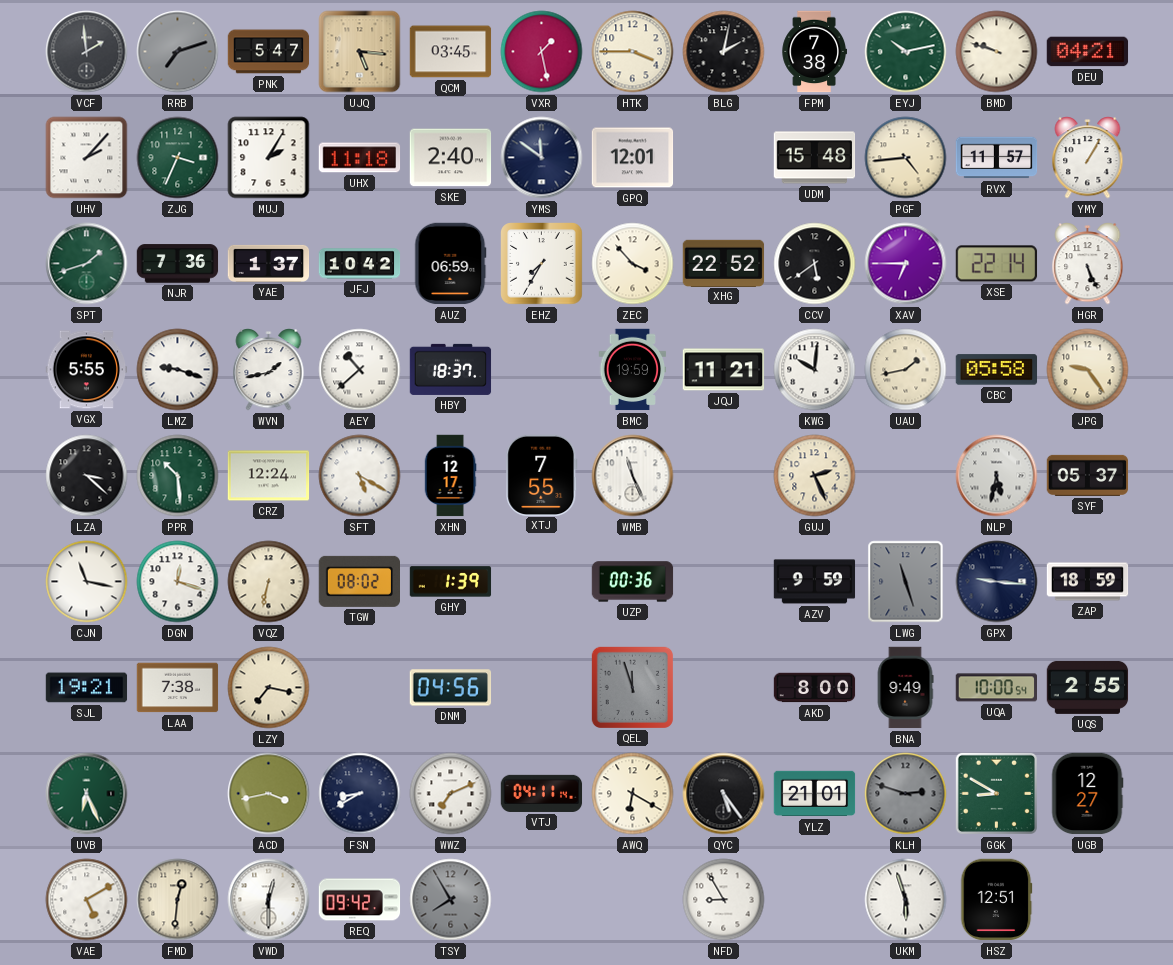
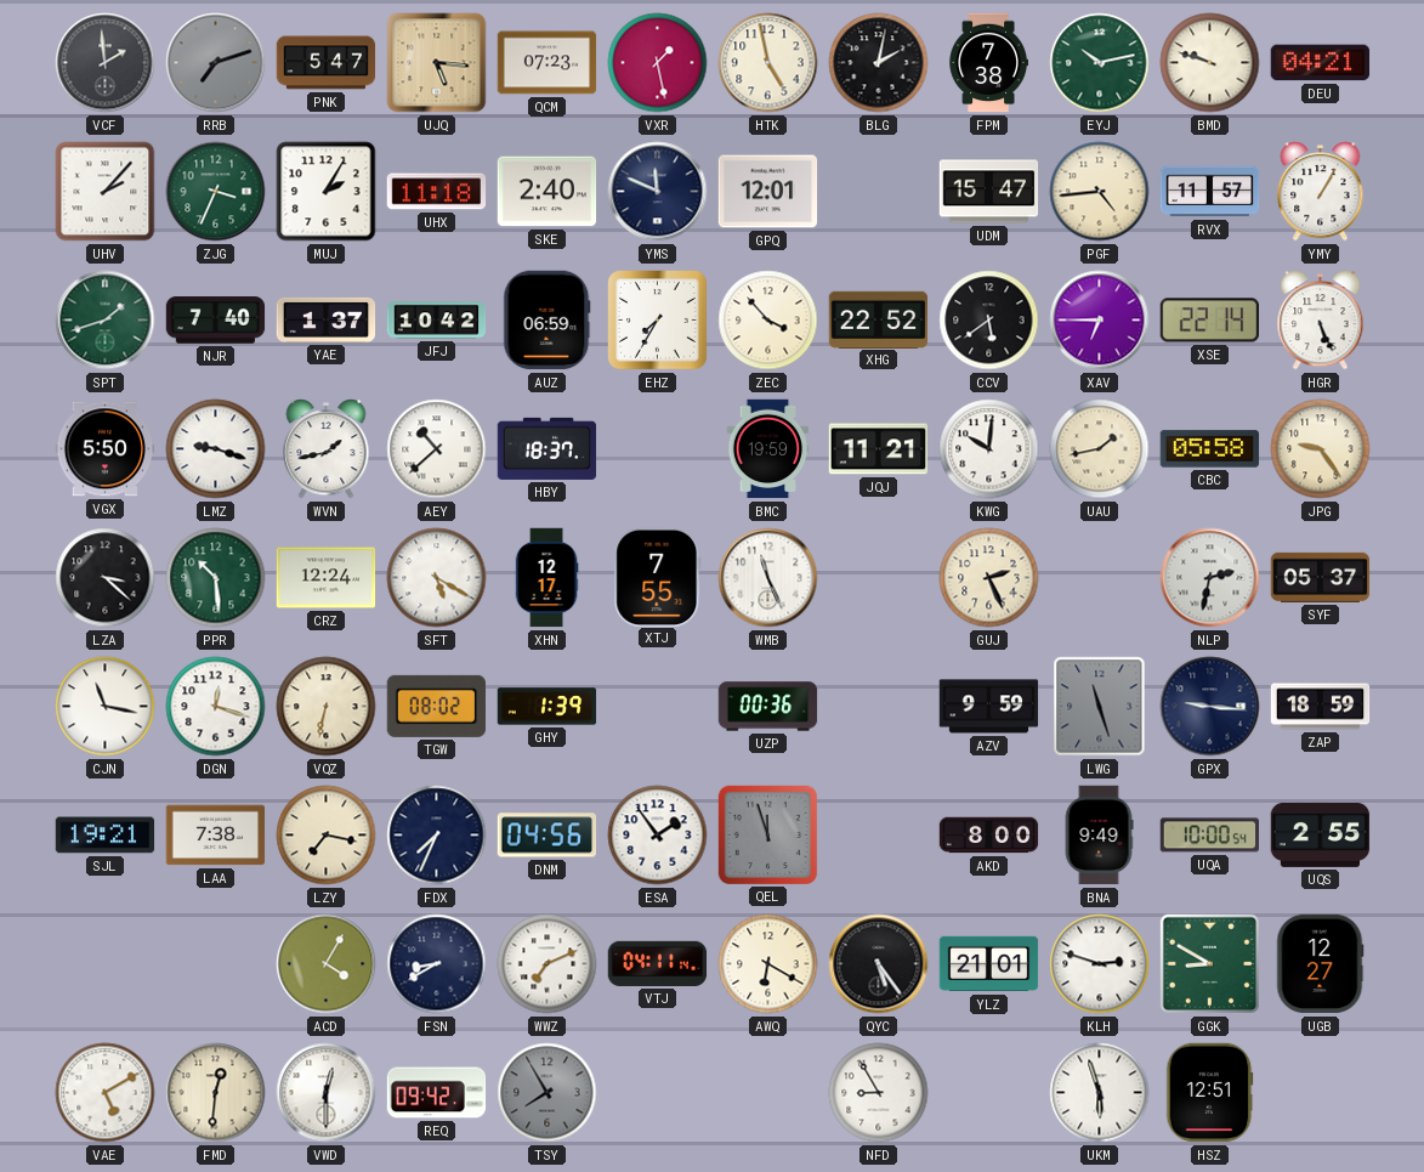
QCM: 03:45 -> 07:23
HTK: 3:45 -> 4:58
YMS: 11:51 -> 11:49
UDM: 15:48 -> 15:47
NJR: 7:36 -> 7:40
VGX: 5:55 -> 5:50
NLP: 5:32 -> 2:32
FDX: none -> 7:34
ESA: none -> 1:54
UVB: 6:26 -> none
ACD: 3:43 -> 4:05
KLH dial: grey -> white
